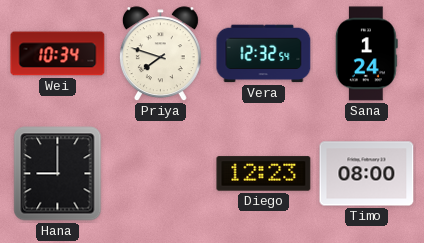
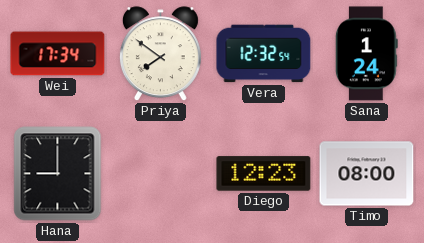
Wei: 10:34 -> 17:34
Priya: 7:48 -> 7:51
